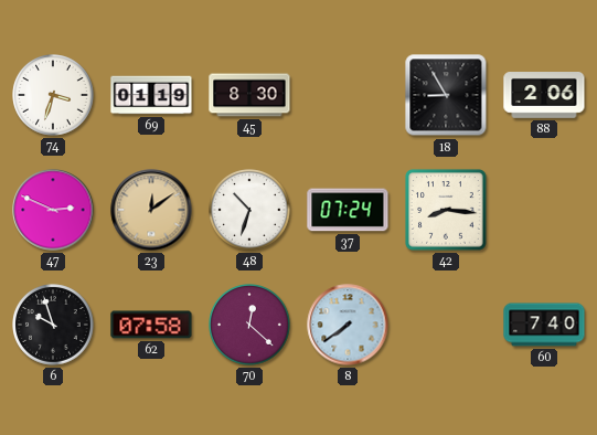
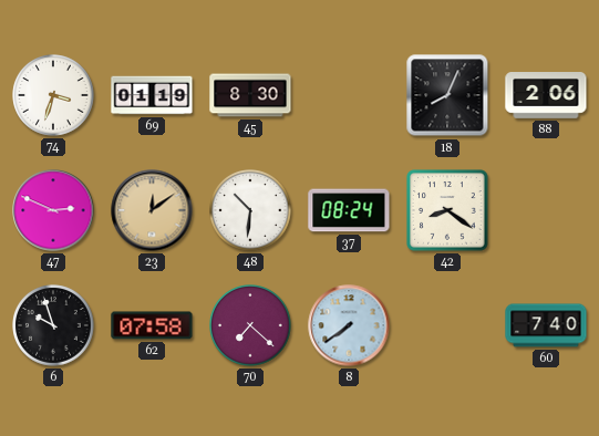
18: 8:55 -> 8:04
48: 10:33 -> 10:31
37: 07:24 -> 08:24
42: 8:16 -> 8:21
70: 12:22 -> 7:22
